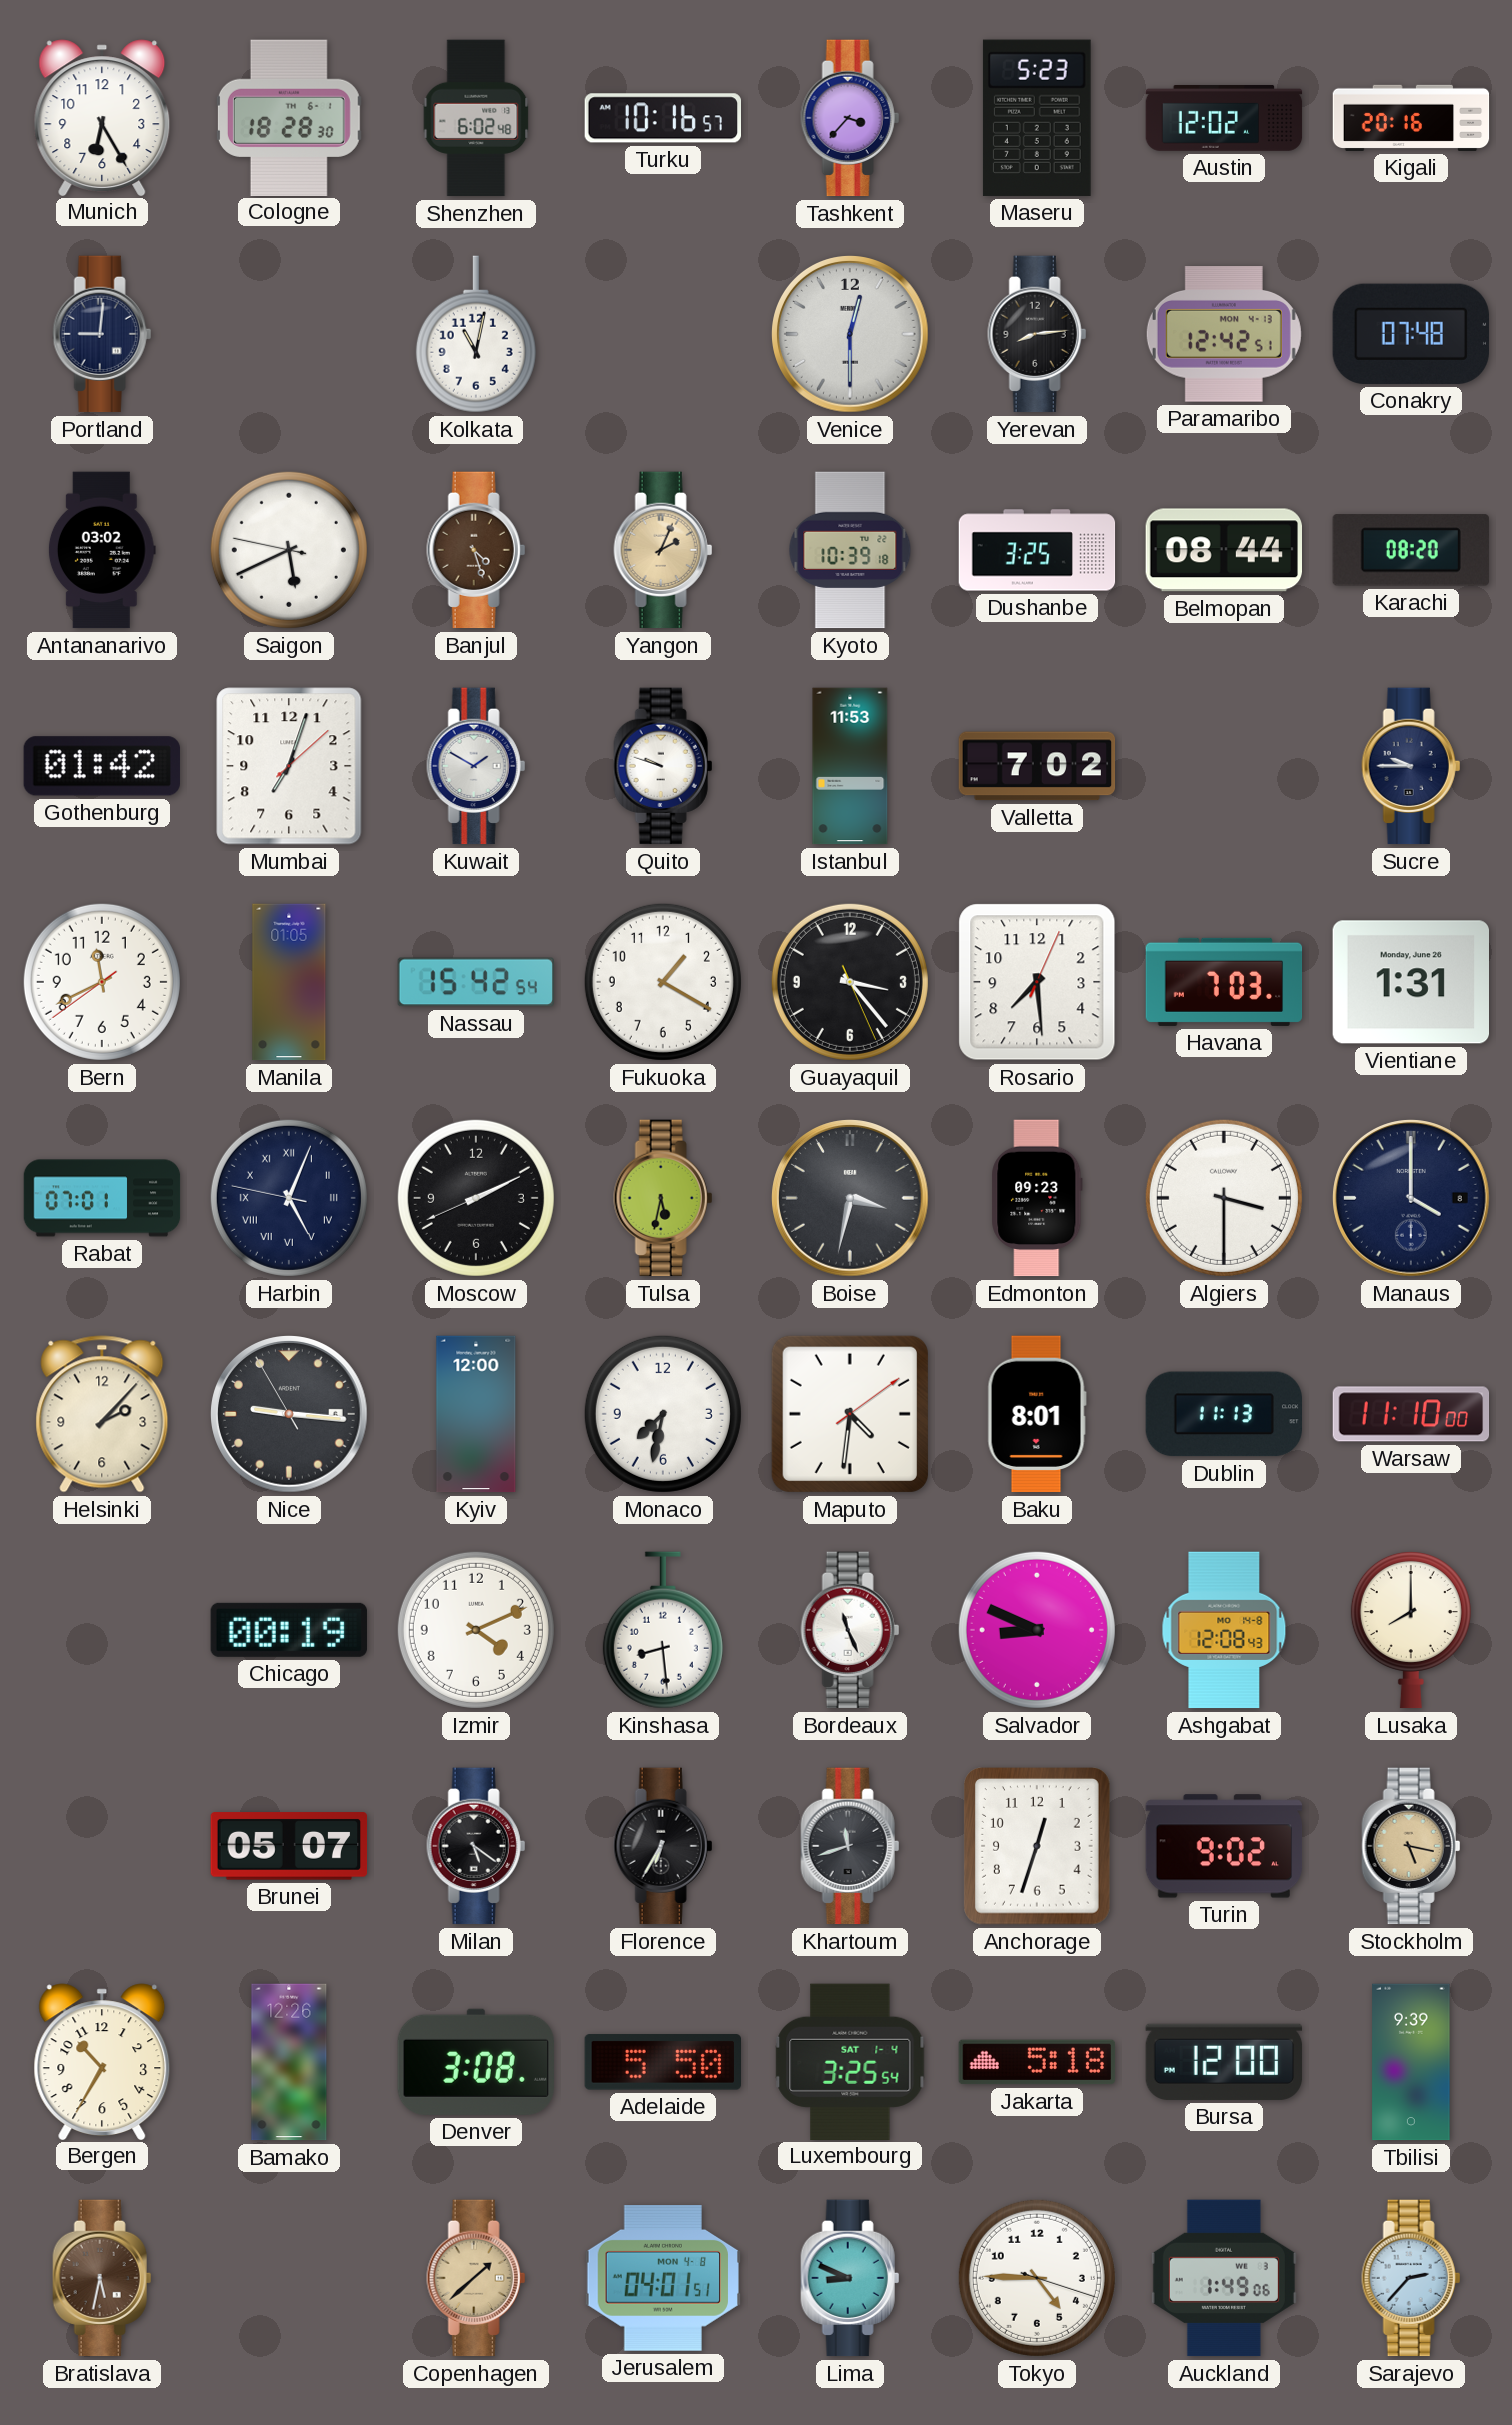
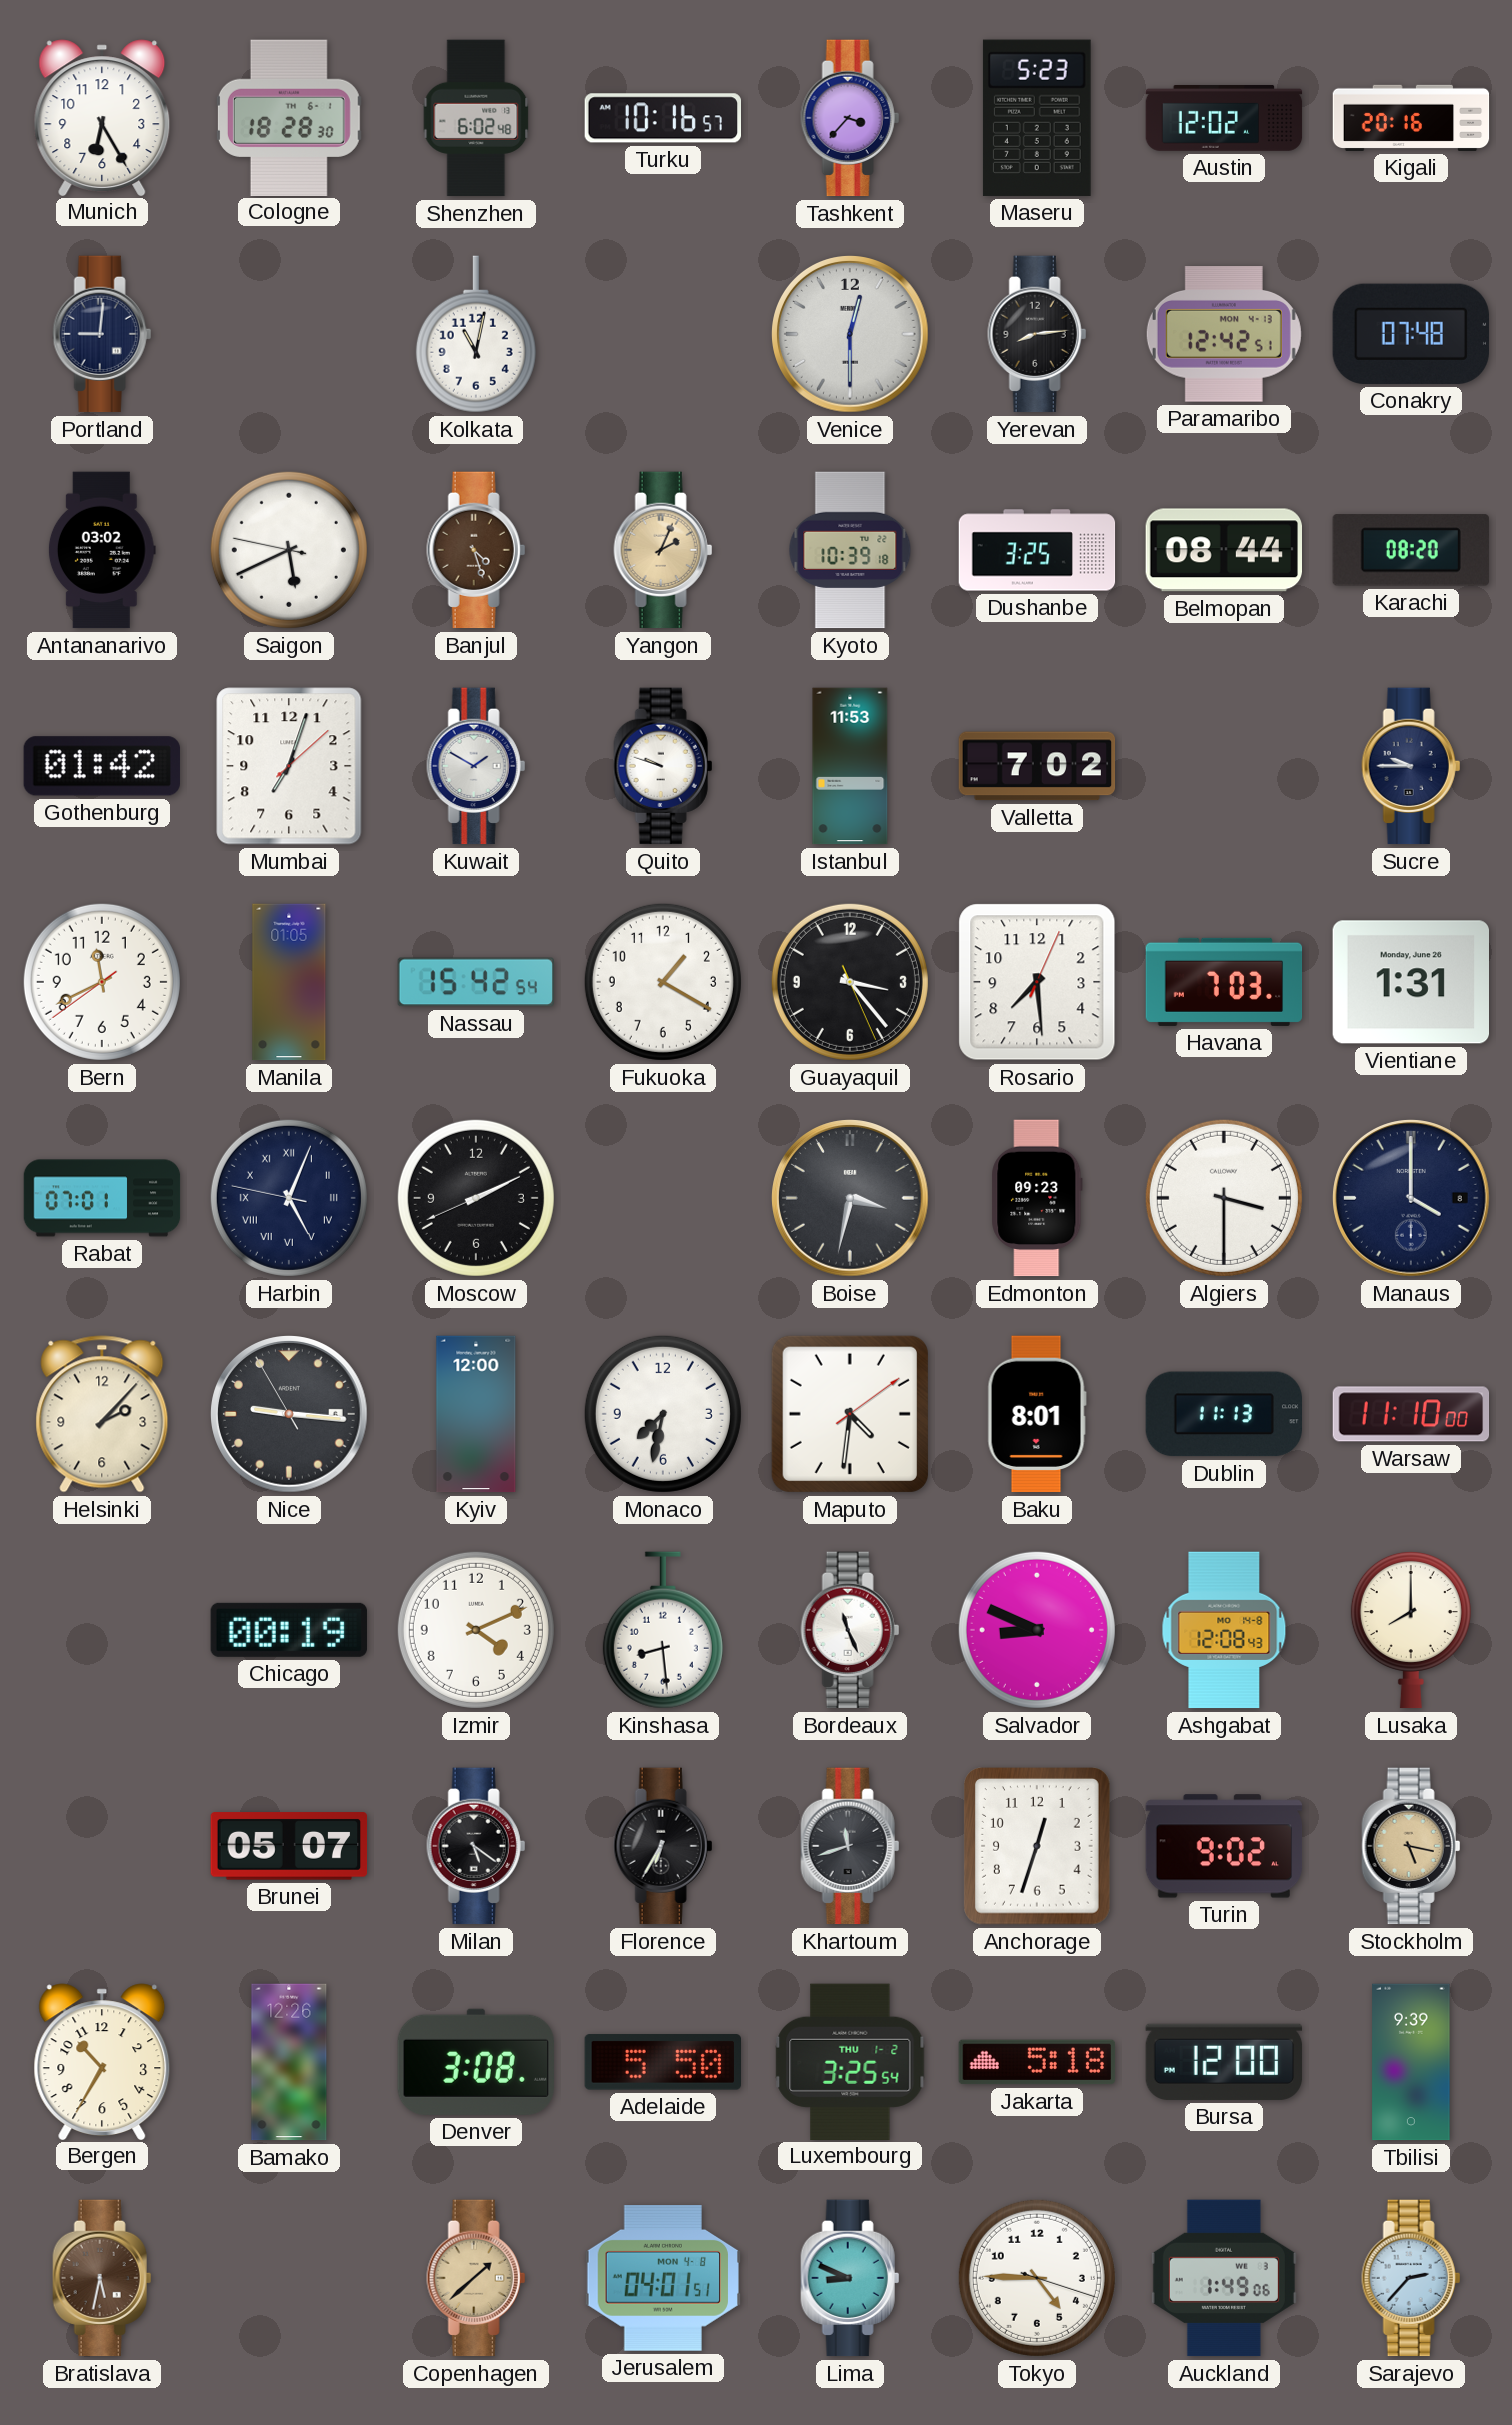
Tulsa: 5:32 -> none
Luxembourg date: SAT 1-4 -> THU 1-2
